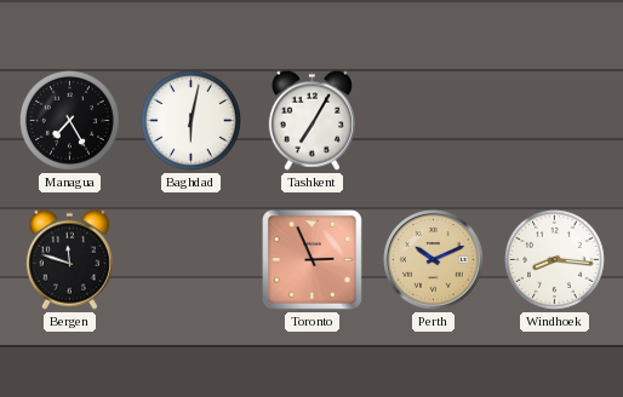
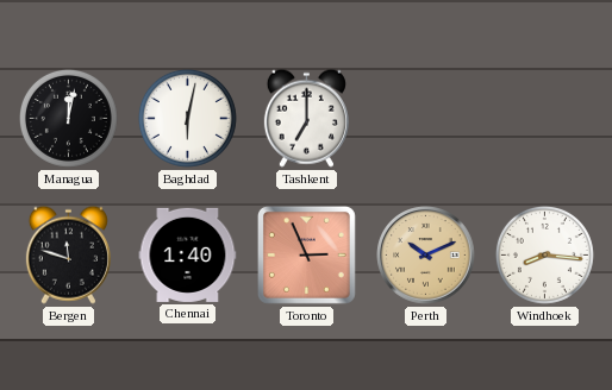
Managua: 7:25 -> 12:02
Tashkent: 7:05 -> 7:00
Chennai: none -> 1:40
